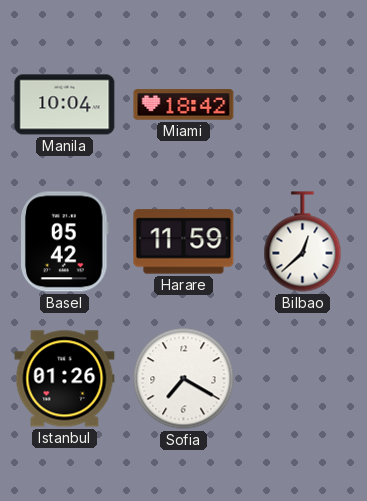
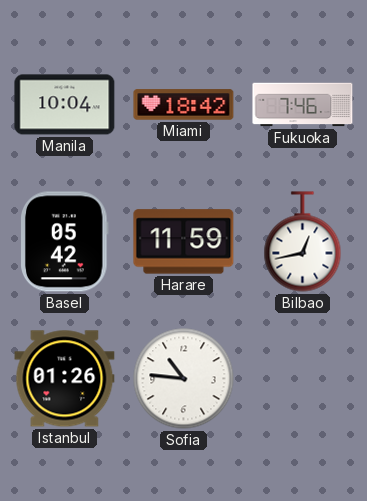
Fukuoka: none -> 7:46
Bilbao: 12:38 -> 12:43
Sofia: 7:20 -> 10:46
